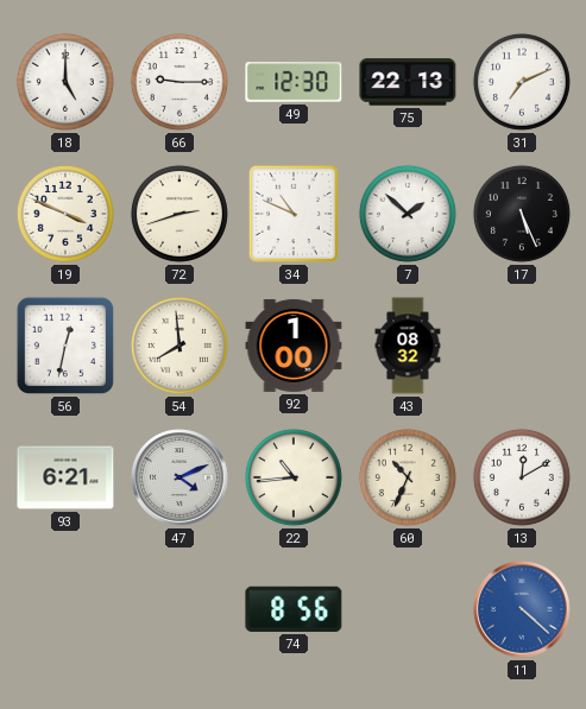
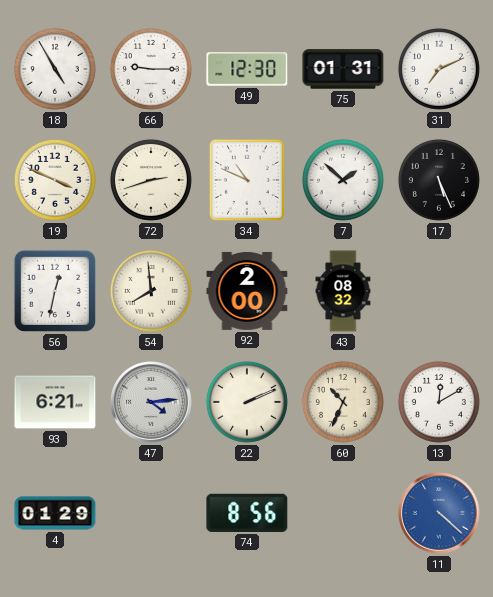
18: 5:00 -> 4:55
75: 22:13 -> 01:31
92: 1:00 -> 2:00
47: 4:11 -> 4:14
22: 10:44 -> 2:11
4: none -> 01:29
